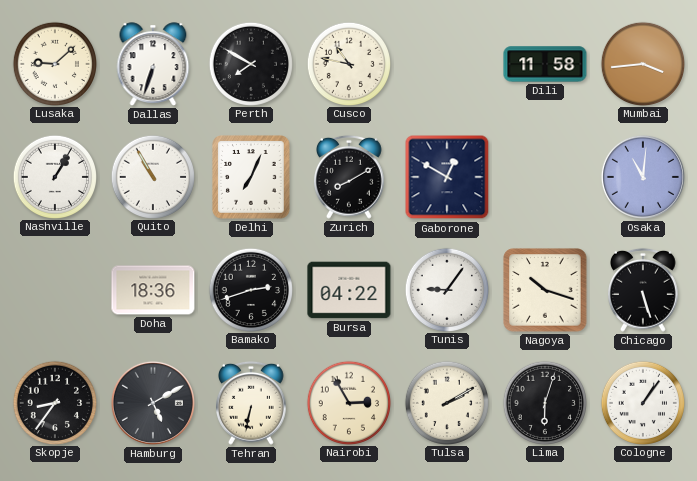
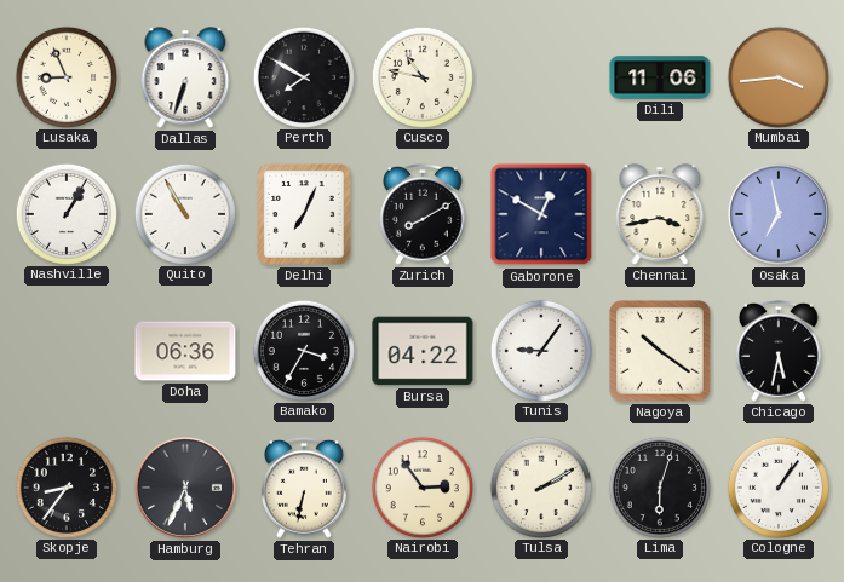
Lusaka: 9:08 -> 8:56
Dili: 11:58 -> 11:06
Chennai: none -> 3:43
Osaka: 11:01 -> 6:58
Doha: 18:36 -> 06:36
Bamako: 2:42 -> 3:35
Nagoya: 10:18 -> 10:21
Chicago: 5:27 -> 5:32
Hamburg: 5:10 -> 5:34
Nairobi: 2:55 -> 2:54
